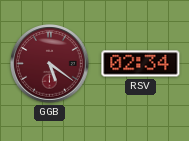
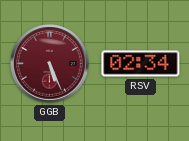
GGB: 5:21 -> 5:26
